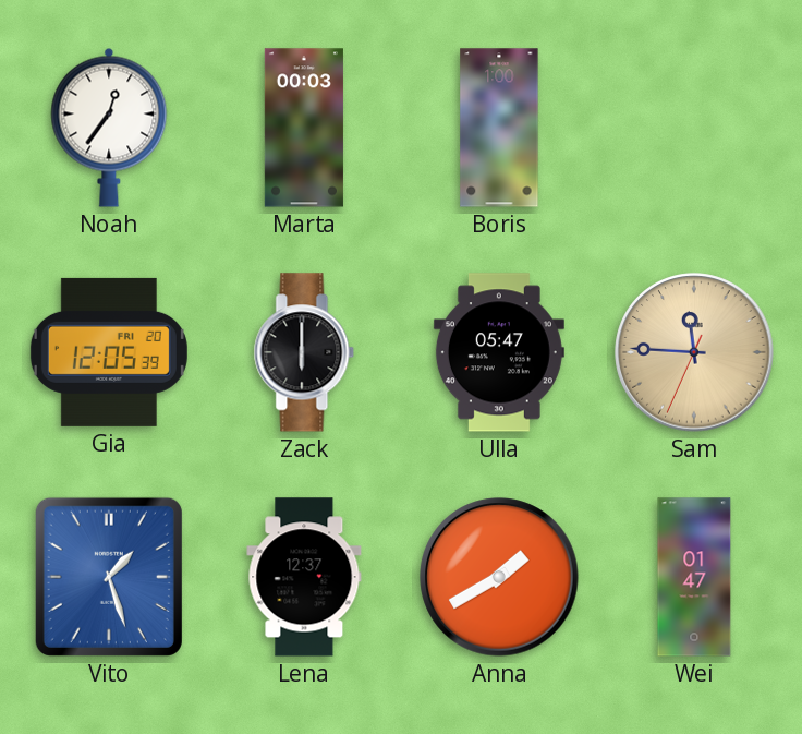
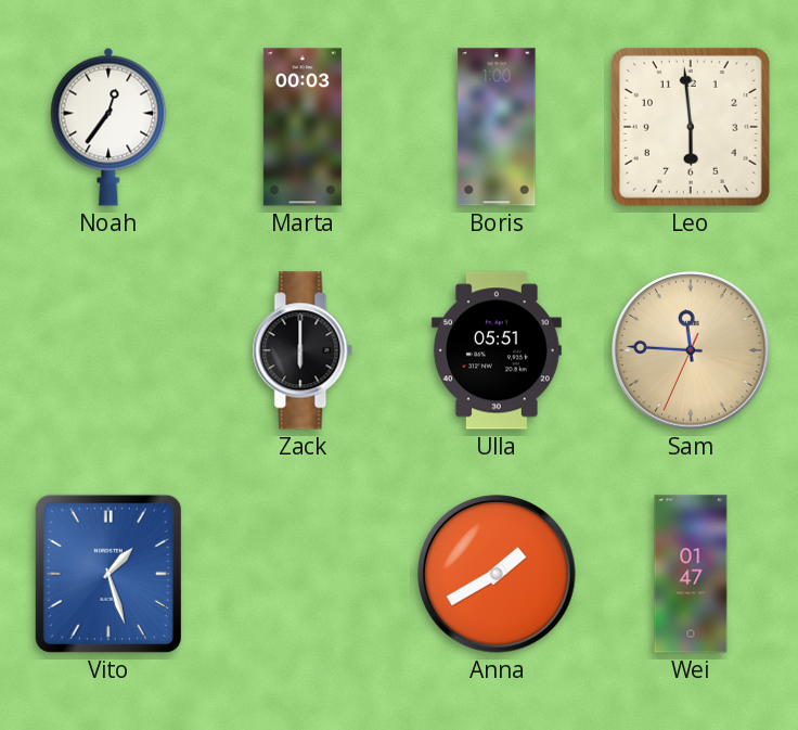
Leo: none -> 5:59
Gia: 12:05 -> none
Ulla: 05:47 -> 05:51
Lena: 12:37 -> none
